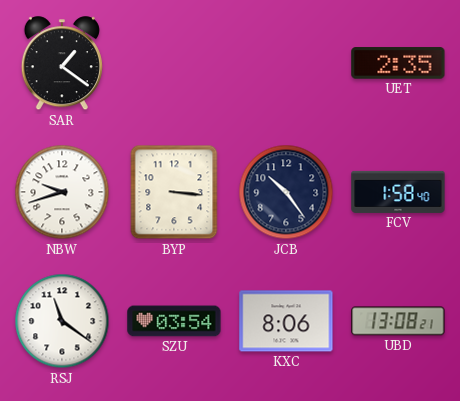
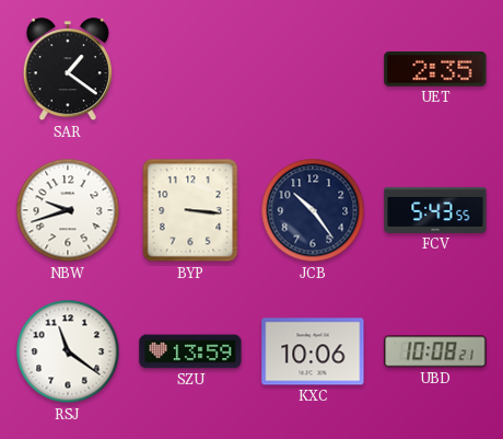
FCV: 1:58 -> 5:43
SZU: 03:54 -> 13:59
KXC: 8:06 -> 10:06
UBD: 13:08 -> 10:08
